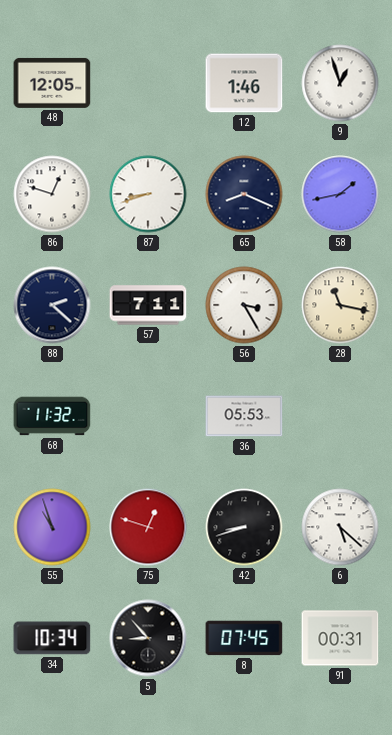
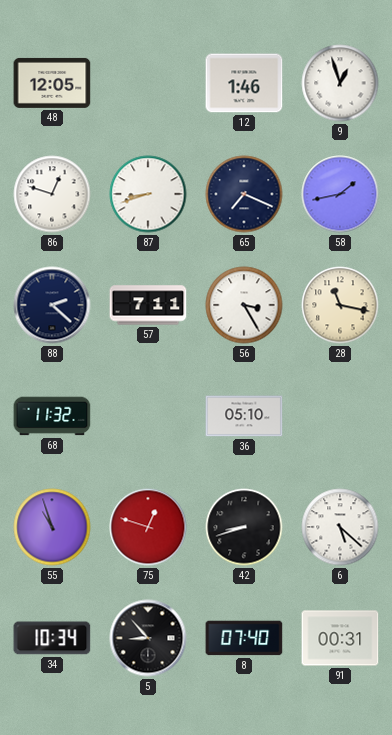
65: 8:19 -> 7:19
36: 05:53 -> 05:10
8: 07:45 -> 07:40
